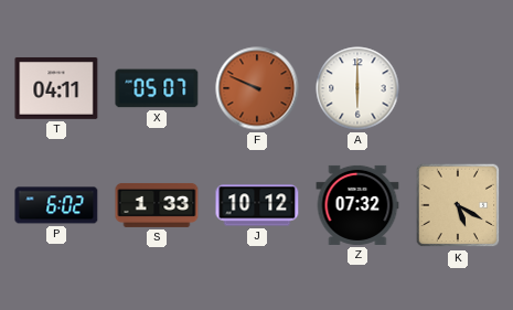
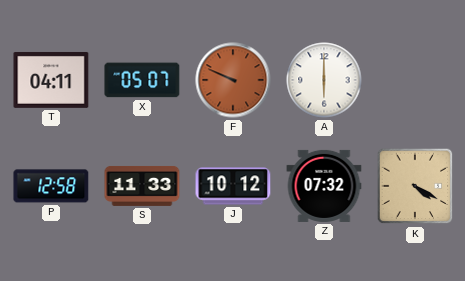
P: 6:02 -> 12:58
S: 1:33 -> 11:33
K: 5:20 -> 4:20
